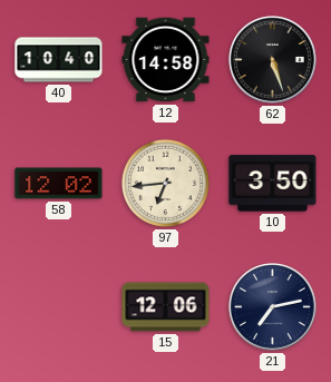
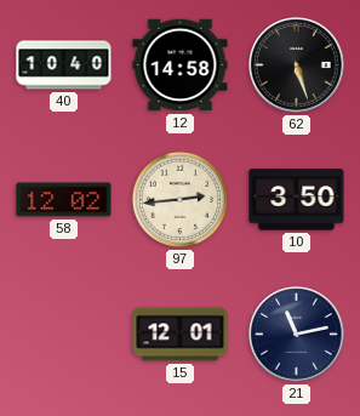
97: 6:44 -> 2:44
15: 12:06 -> 12:01
21: 7:13 -> 11:13
